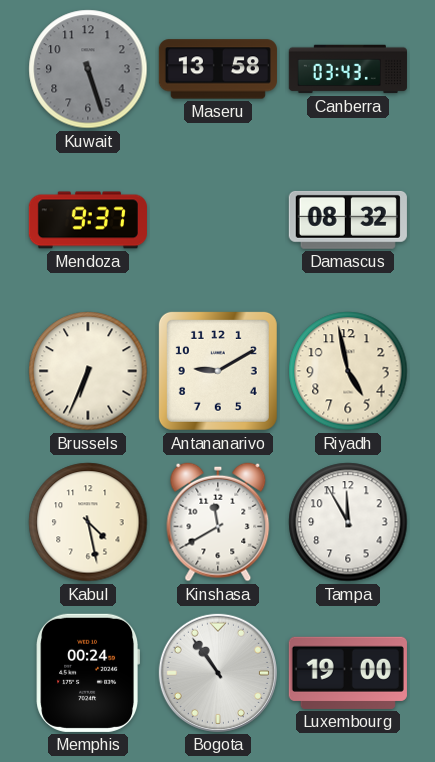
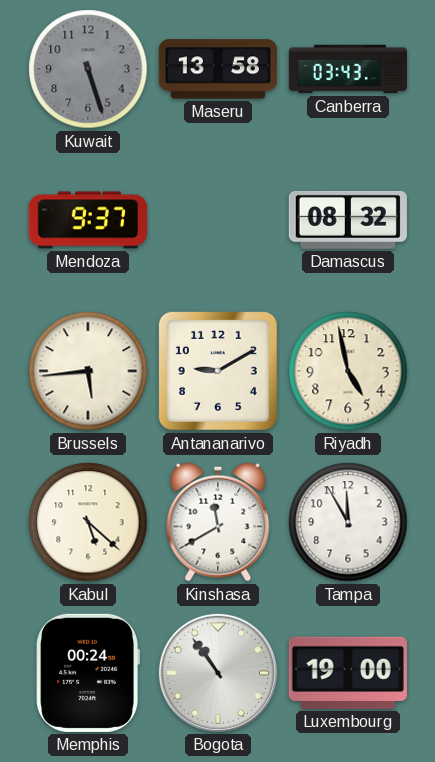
Brussels: 6:34 -> 5:44
Kabul: 4:28 -> 5:22
